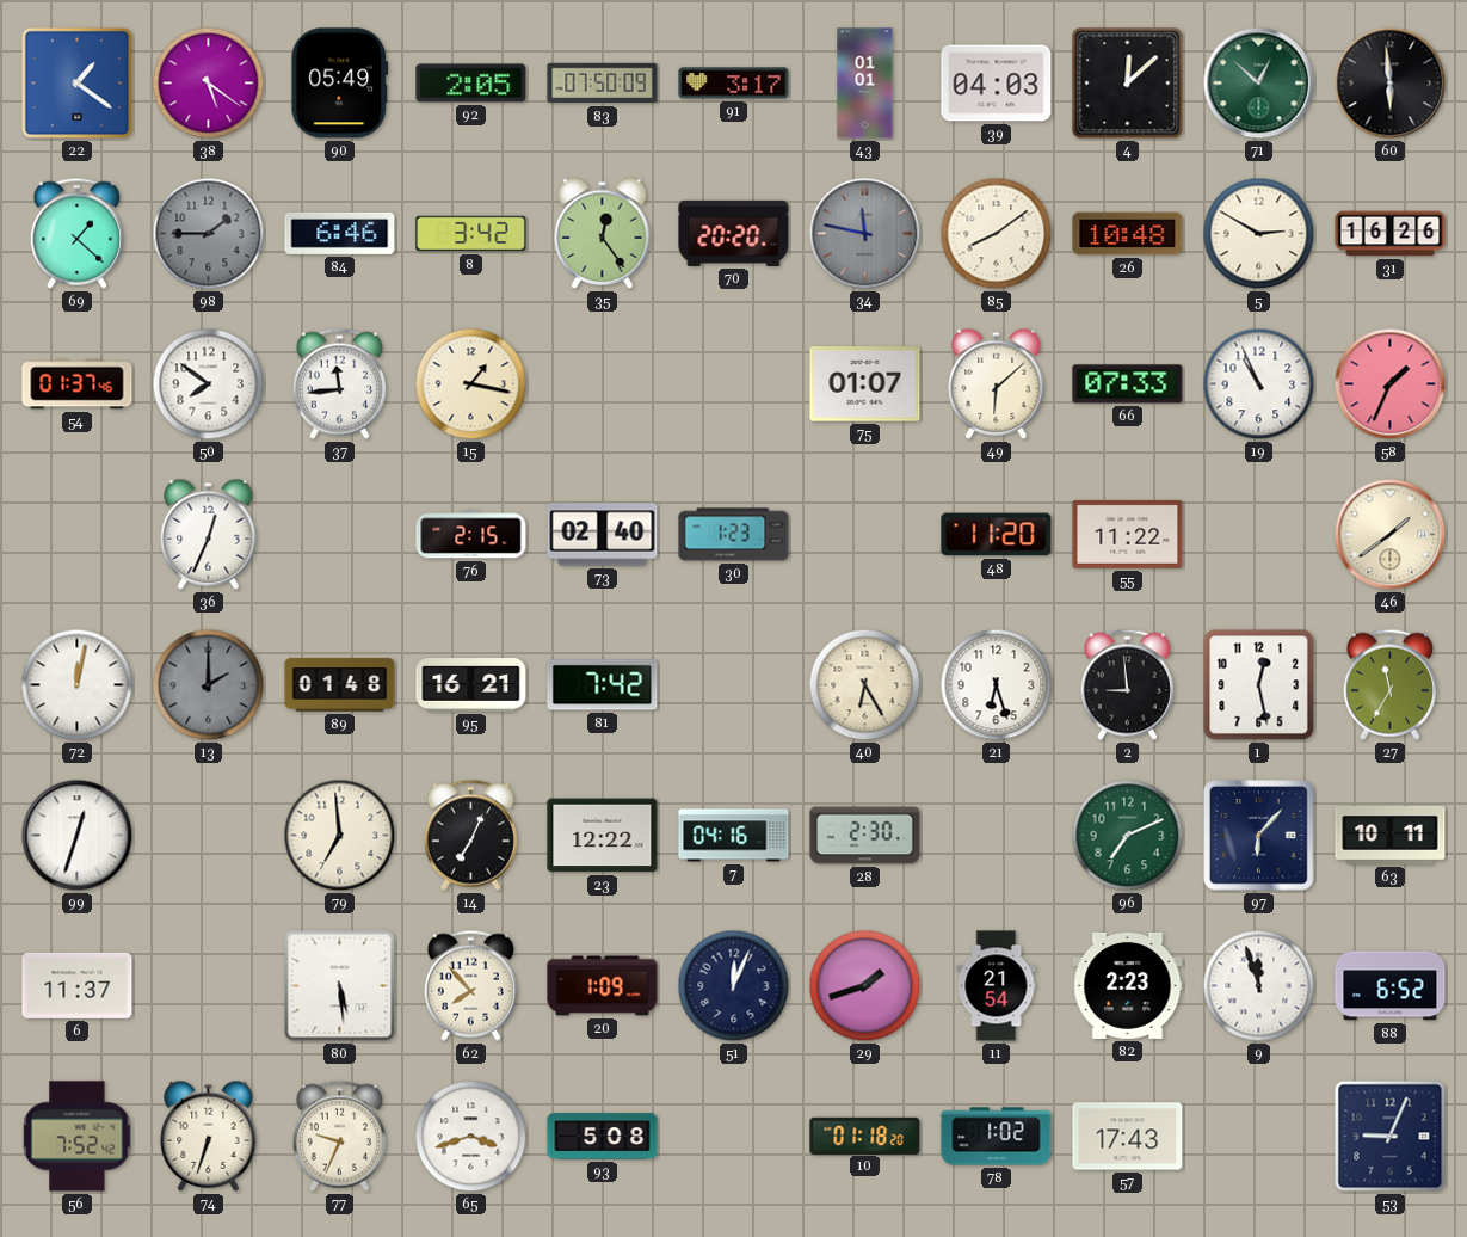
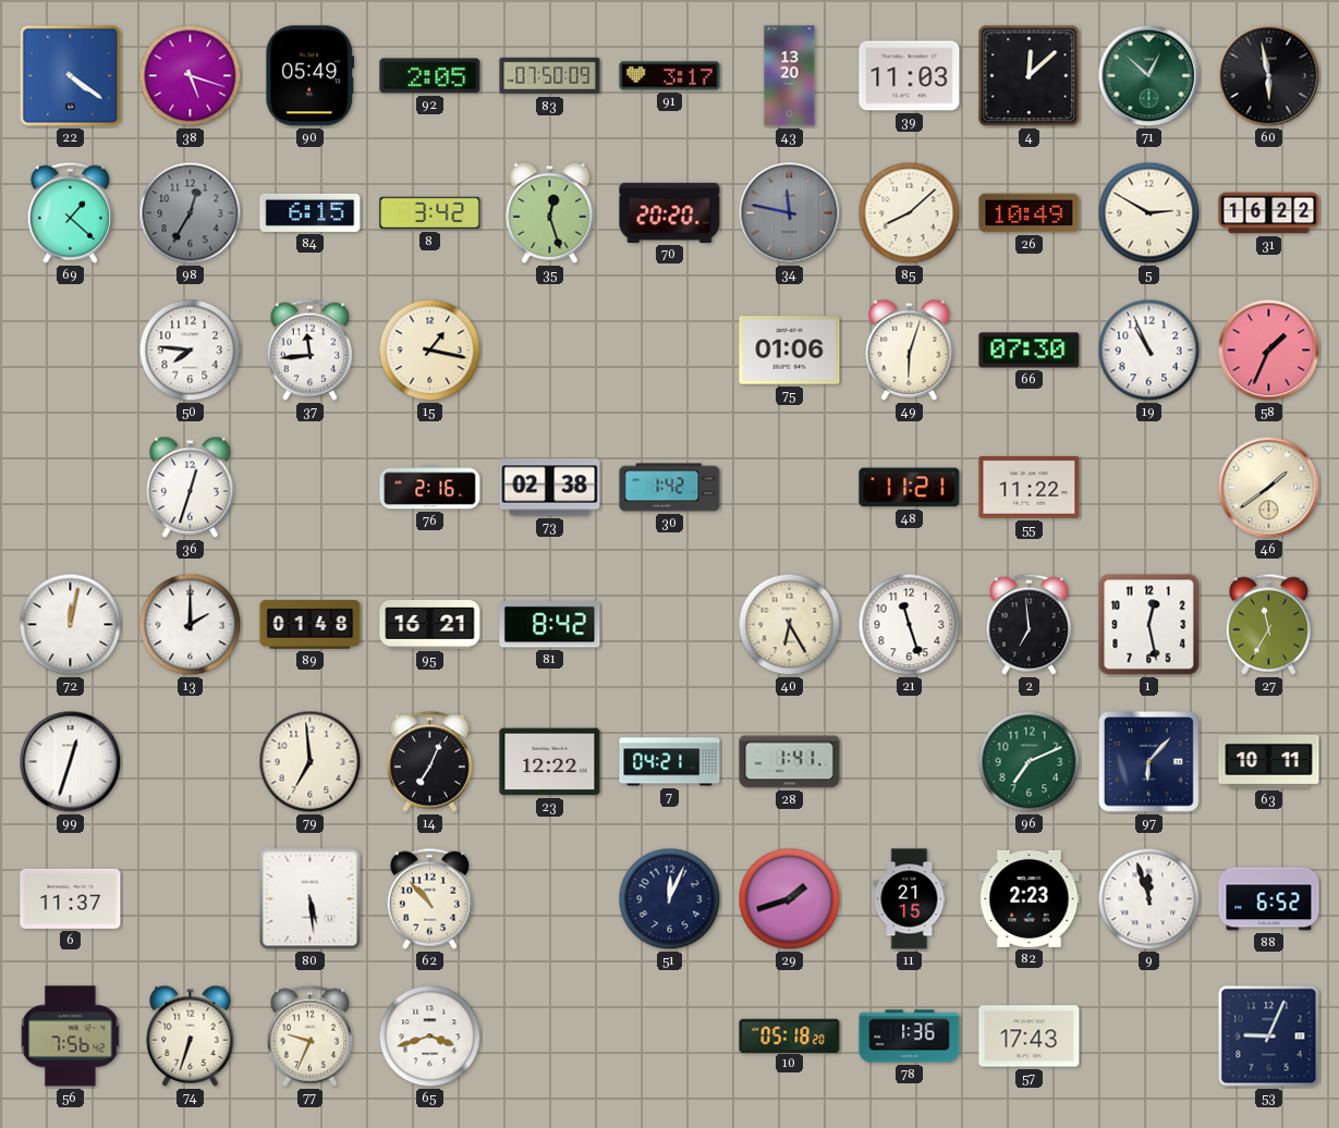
22: 1:21 -> 4:21
38: 5:21 -> 5:18
43: 01:01 -> 13:20
39: 04:03 -> 11:03
60: 5:59 -> 5:58
98: 1:45 -> 12:35
84: 6:46 -> 6:15
35: 12:24 -> 12:27
85: 8:09 -> 8:08
26: 10:48 -> 10:49
31: 16:26 -> 16:22
54: 01:37 -> none
50: 7:51 -> 7:46
75: 01:07 -> 01:06
49: 6:08 -> 6:03
66: 07:33 -> 07:30
36: 12:34 -> 12:33
76: 2:15 -> 2:16
73: 02:40 -> 02:38
30: 1:23 -> 1:42
48: 11:20 -> 11:21
13 dial: grey -> white
81: 7:42 -> 8:42
21: 6:27 -> 11:27
2: 8:59 -> 6:59
7: 04:16 -> 04:21
28: 2:30 -> 1:41
62: 7:53 -> 10:53
20: 1:09 -> none
11: 21:54 -> 21:15
56: 7:52 -> 7:56
93: 5:08 -> none
10: 01:18 -> 05:18
78: 1:02 -> 1:36
